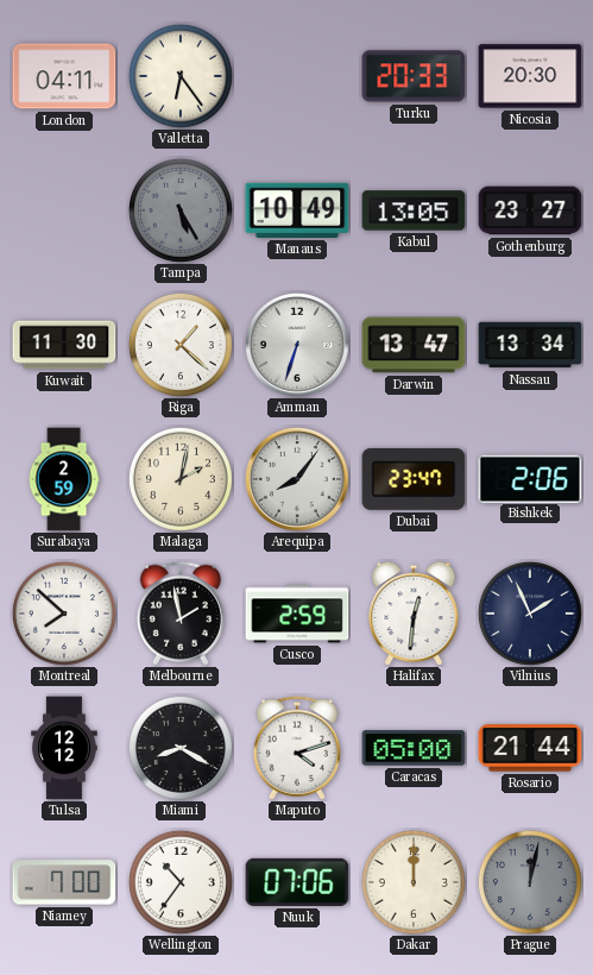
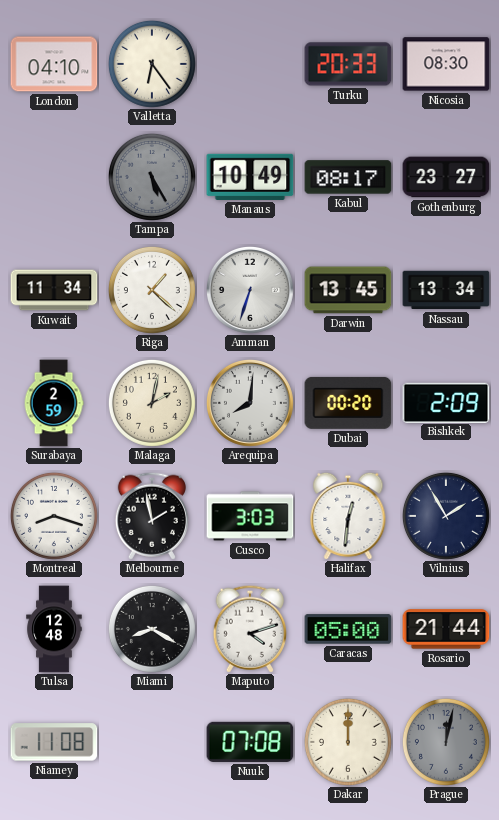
London: 04:11 -> 04:10
Nicosia: 20:30 -> 08:30
Kabul: 13:05 -> 08:17
Kuwait: 11:30 -> 11:34
Darwin: 13:47 -> 13:45
Arequipa: 8:06 -> 8:01
Dubai: 23:47 -> 00:20
Bishkek: 2:06 -> 2:09
Montreal: 7:52 -> 8:18
Cusco: 2:59 -> 3:03
Vilnius: 1:56 -> 1:55
Tulsa: 12:12 -> 12:48
Niamey: 7:00 -> 11:08
Wellington: 10:36 -> none
Nuuk: 07:06 -> 07:08
